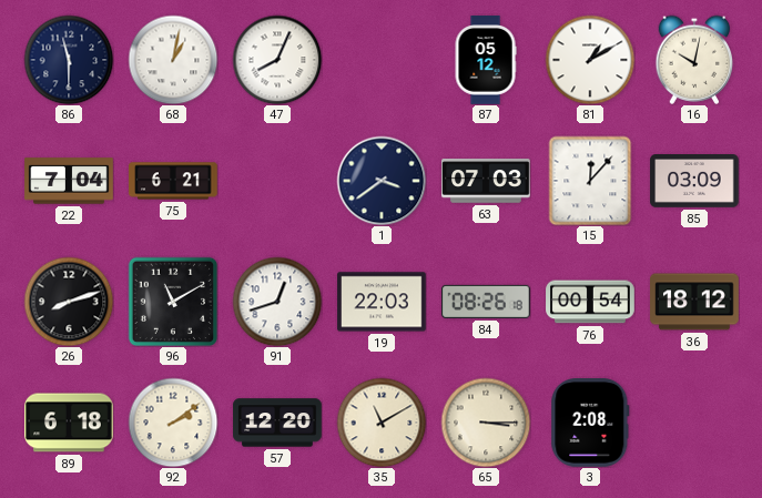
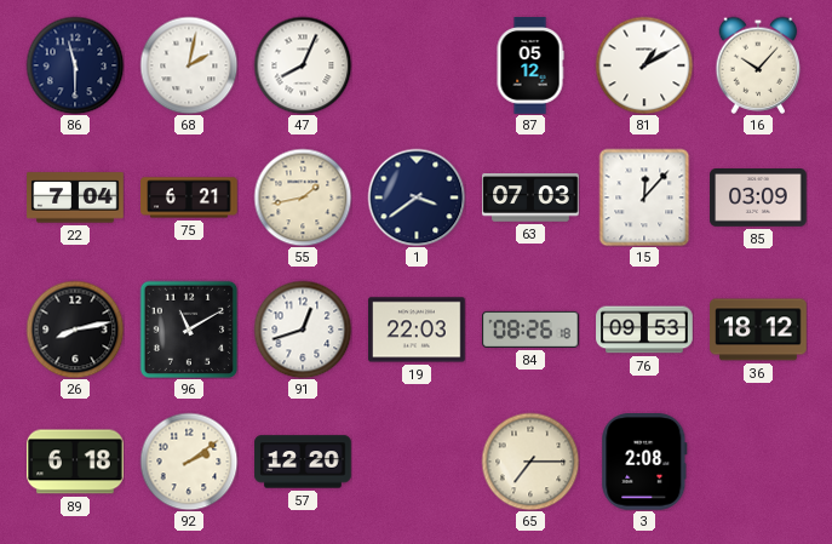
68: 1:02 -> 2:02
16: 10:02 -> 10:07
55: none -> 1:43
26: 8:12 -> 8:13
76: 00:54 -> 09:53
35: 11:10 -> none
65: 3:15 -> 7:15
